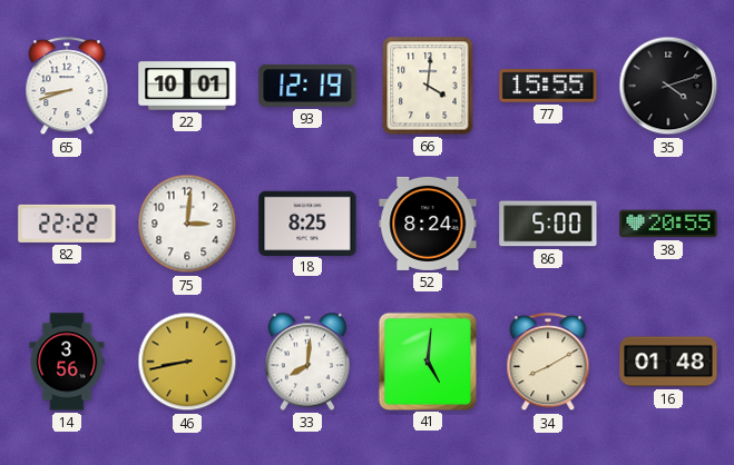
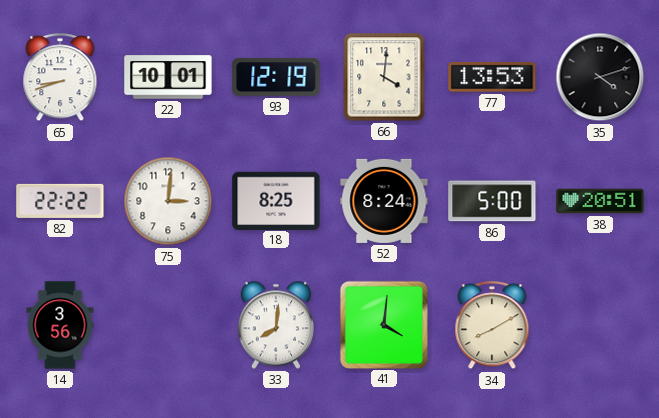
77: 15:55 -> 13:53
38: 20:55 -> 20:51
46: 8:43 -> none
41: 5:01 -> 4:01
16: 01:48 -> none
